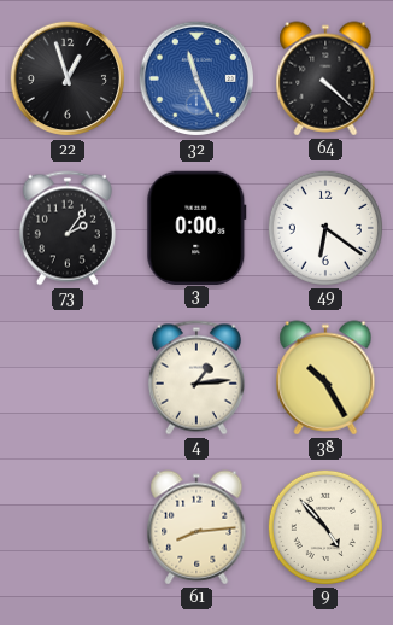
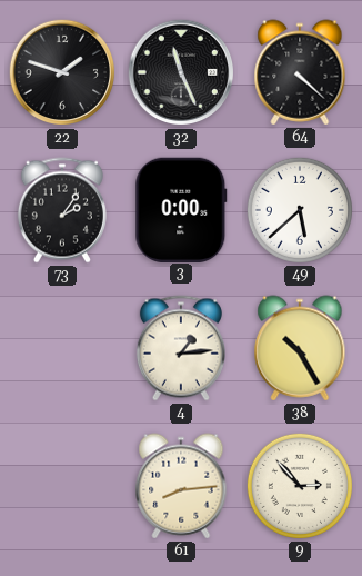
22: 12:57 -> 1:48
32 dial: blue -> black
49: 6:21 -> 5:38
9: 4:53 -> 2:53
